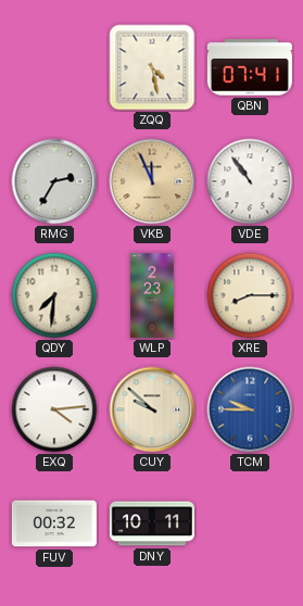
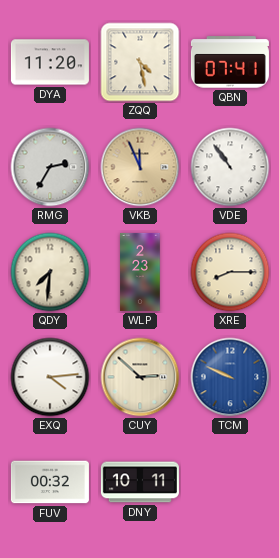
DYA: none -> 11:20
CUY: 9:52 -> 2:52
TCM: 9:45 -> 9:49
